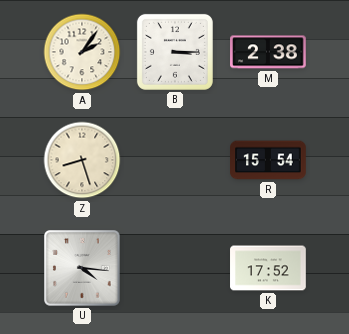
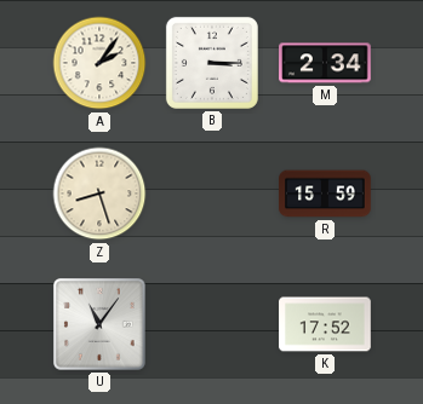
M: 2:38 -> 2:34
R: 15:54 -> 15:59
U: 4:16 -> 11:06
